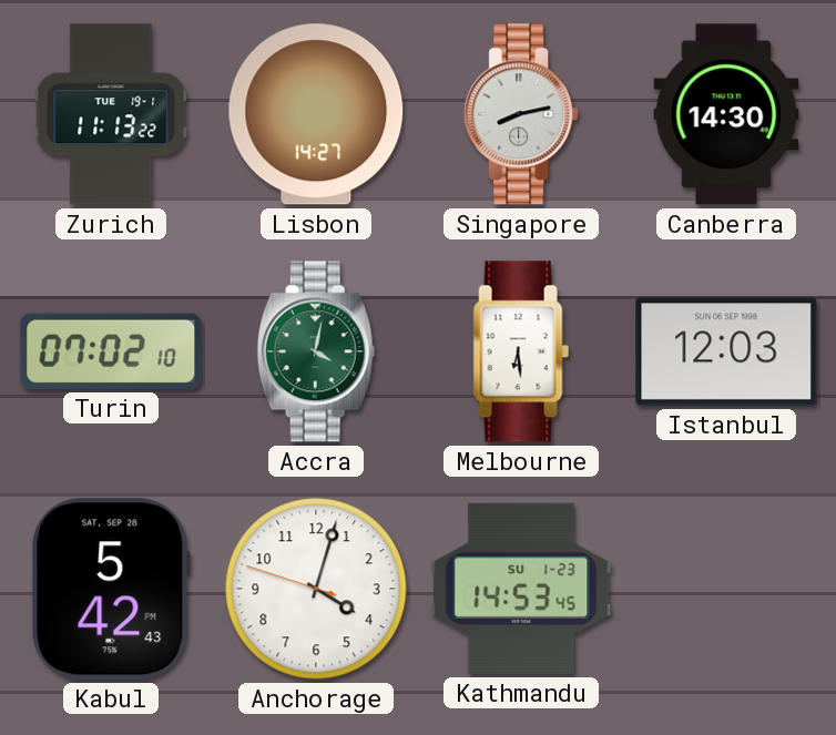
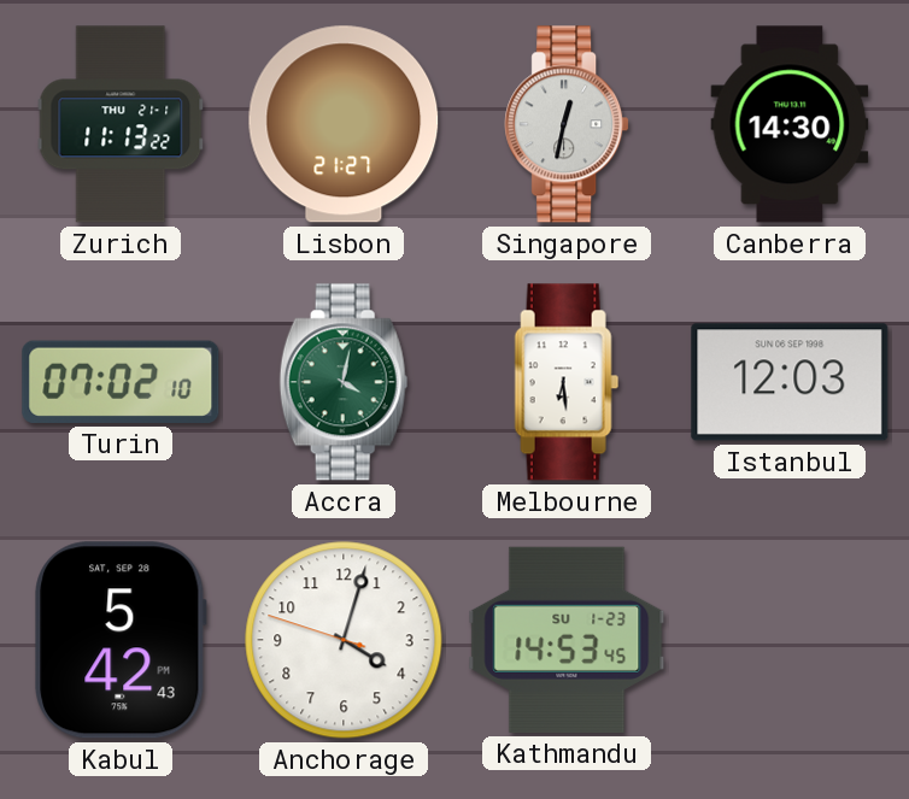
Zurich date: TUE 19-1 -> THU 21-1
Lisbon: 14:27 -> 21:27
Singapore: 8:13 -> 12:32
